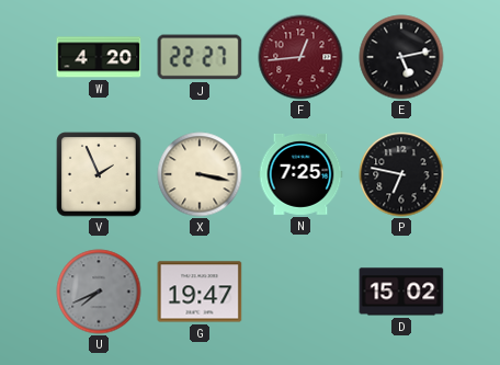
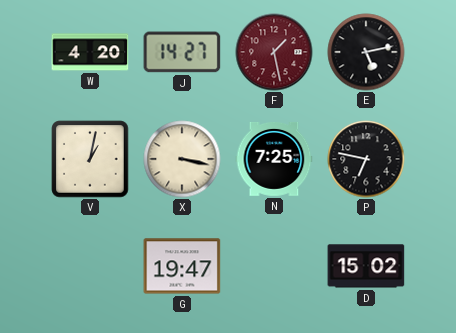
J: 22:27 -> 14:27
F: 12:44 -> 1:28
V: 1:56 -> 1:02
U: 7:41 -> none
